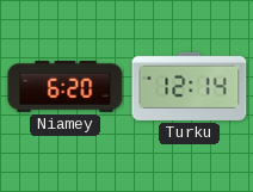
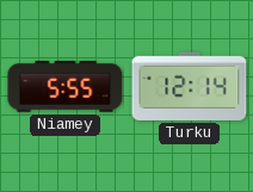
Niamey: 6:20 -> 5:55
